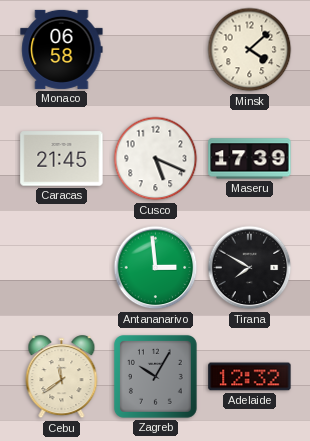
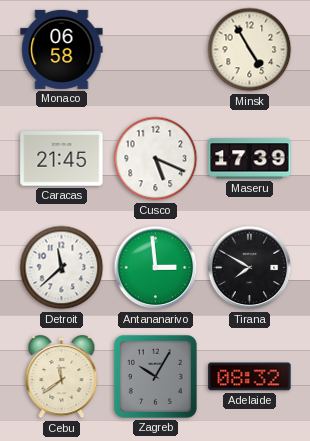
Minsk: 4:08 -> 4:55
Detroit: none -> 11:38
Adelaide: 12:32 -> 08:32
